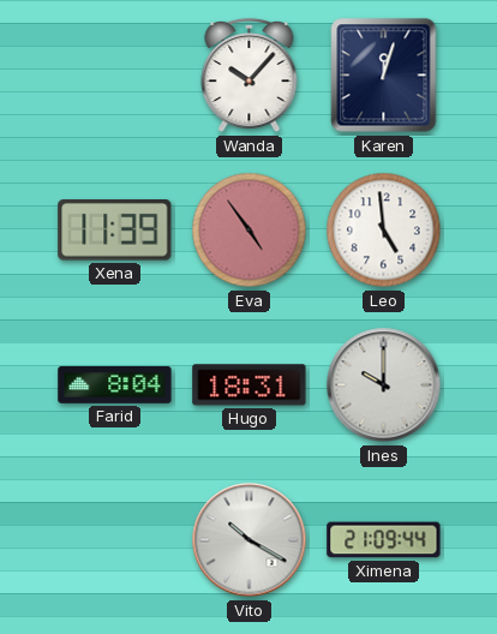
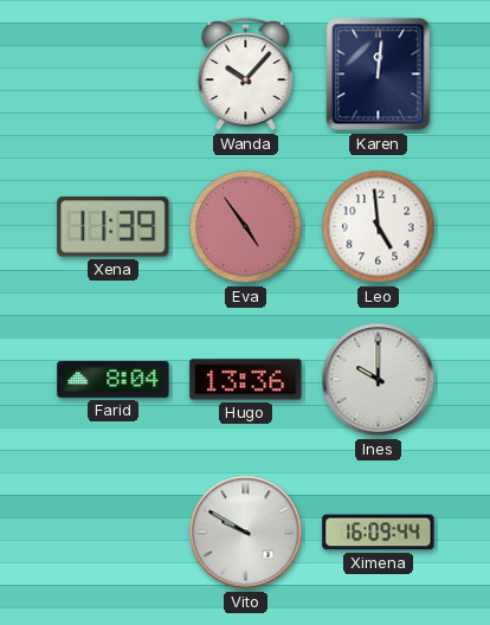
Karen: 12:03 -> 12:01
Hugo: 18:31 -> 13:36
Vito: 10:20 -> 9:50
Ximena: 21:09 -> 16:09
